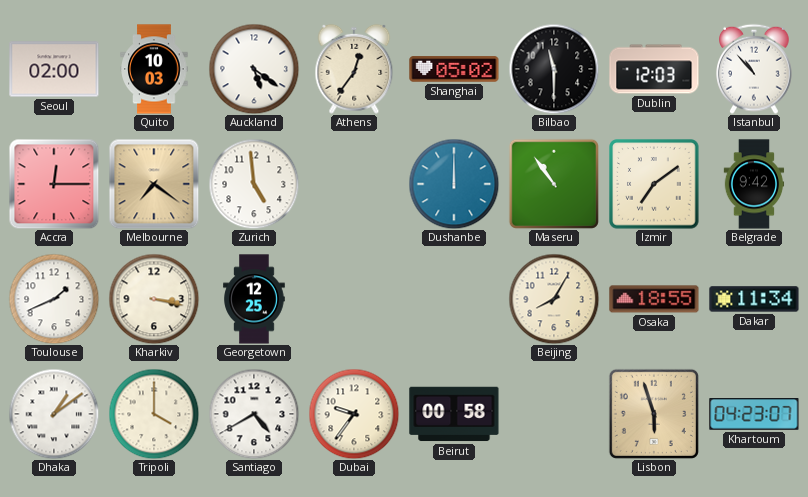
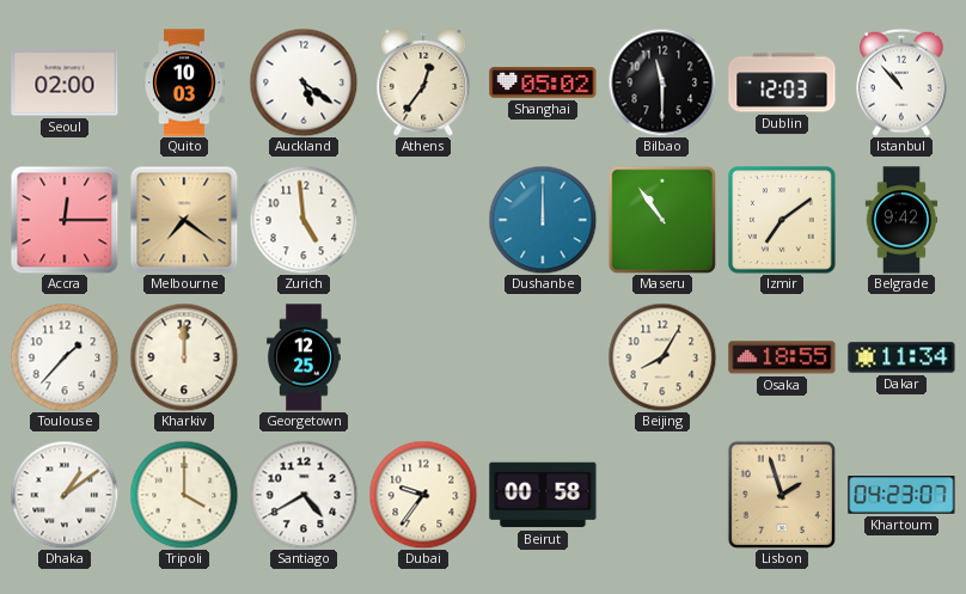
Toulouse: 1:41 -> 1:37
Kharkiv: 3:17 -> 12:00
Lisbon: 5:57 -> 1:57
